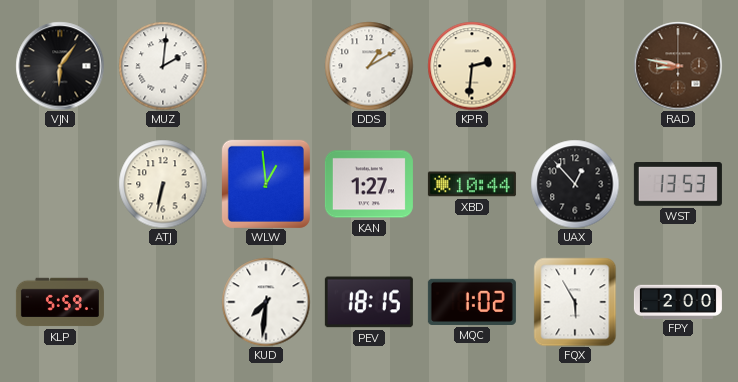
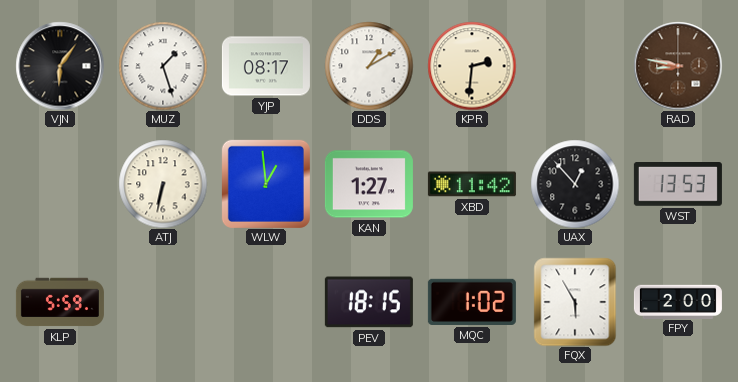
MUZ: 2:01 -> 1:27
YJP: none -> 08:17
XBD: 10:44 -> 11:42
KUD: 7:31 -> none
